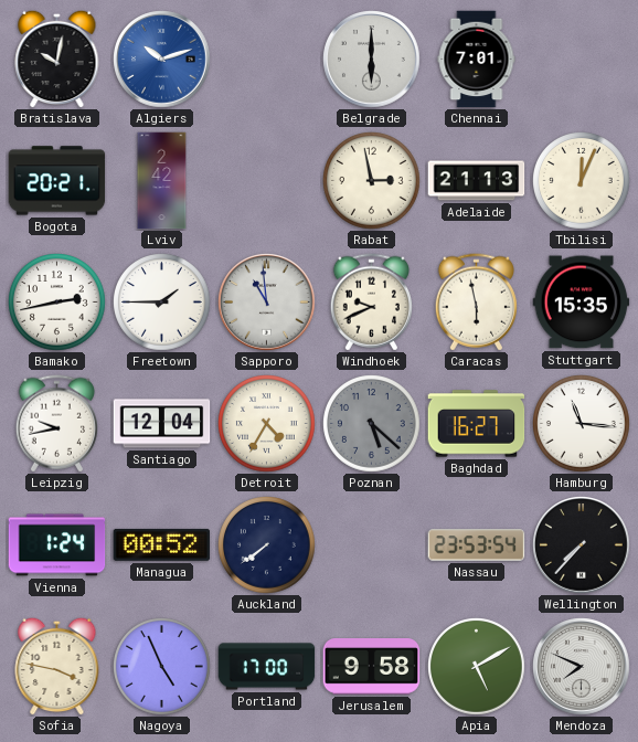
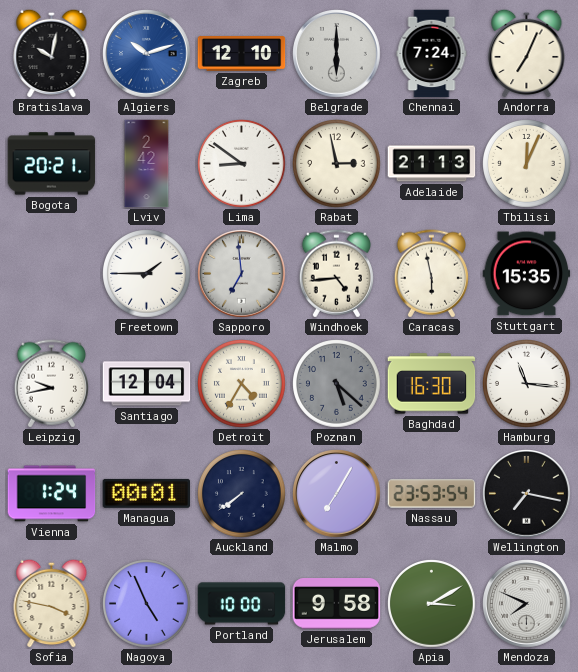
Zagreb: none -> 12:10
Chennai: 7:01 -> 7:24
Andorra: none -> 7:04
Lima: none -> 8:51
Bamako: 2:43 -> none
Sapporo: 10:59 -> 6:59
Windhoek: 9:41 -> 4:44
Baghdad: 16:27 -> 16:30
Managua: 00:52 -> 00:01
Malmo: none -> 7:05
Wellington: 7:37 -> 7:17
Portland: 17:00 -> 10:00
Apia: 5:10 -> 3:10
